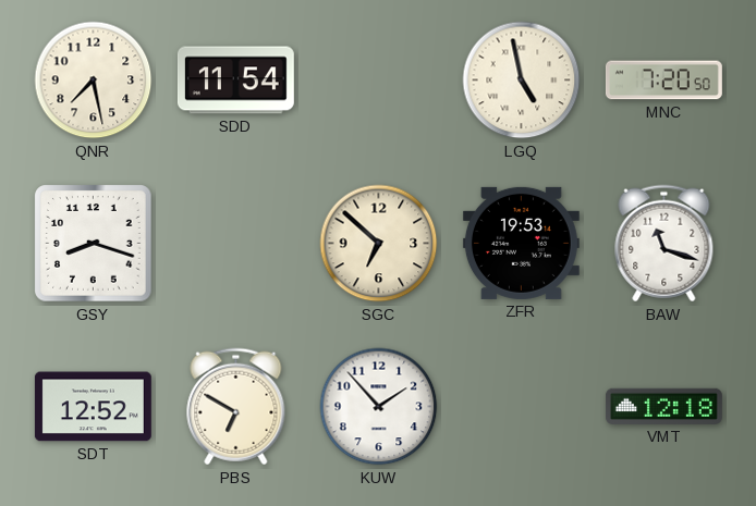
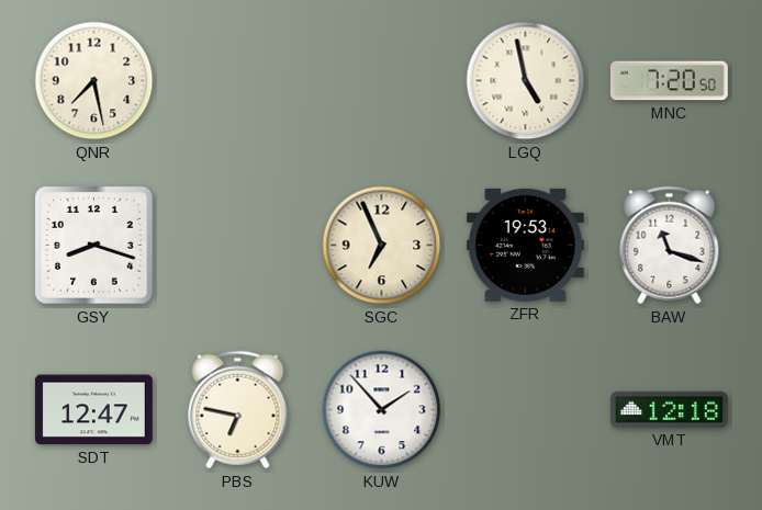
SDD: 11:54 -> none
SGC: 6:52 -> 6:56
SDT: 12:52 -> 12:47
PBS: 6:50 -> 6:47
